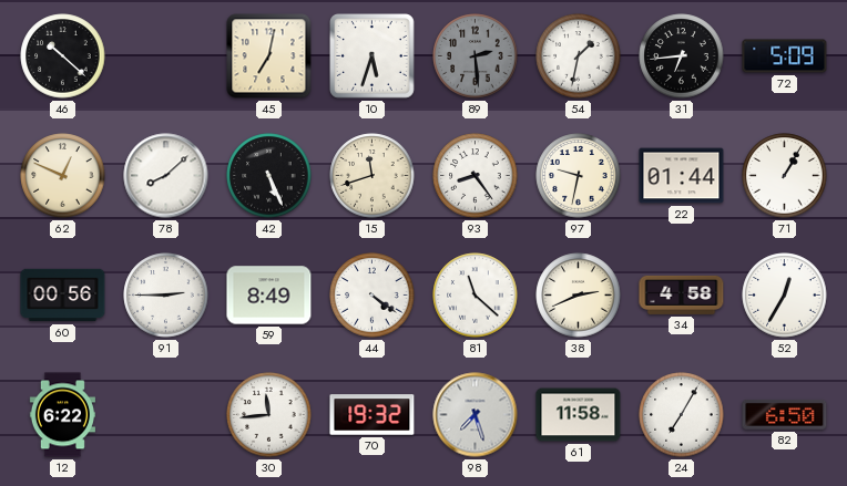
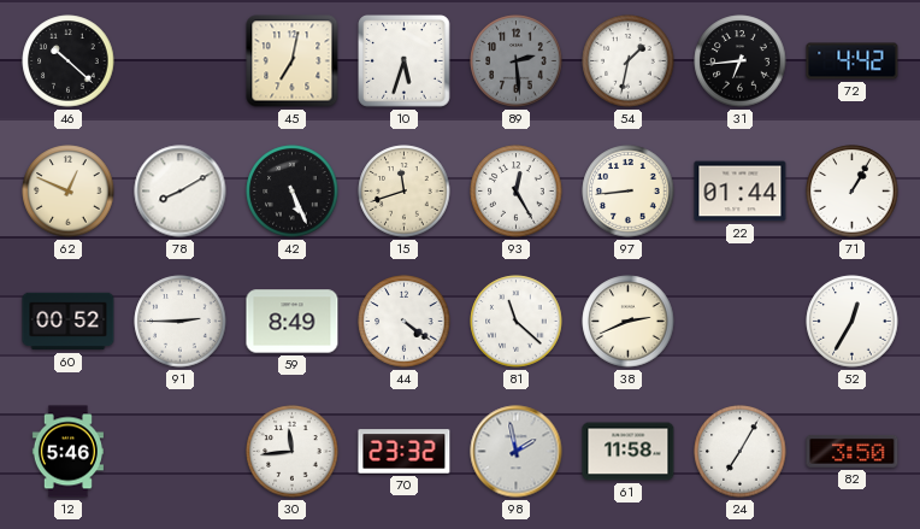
72: 5:09 -> 4:42
78: 8:08 -> 8:10
93: 8:24 -> 12:25
97: 9:32 -> 8:44
60: 00:56 -> 00:52
34: 4:58 -> none
12: 6:22 -> 5:46
70: 19:32 -> 23:32
98: 7:27 -> 1:58
82: 6:50 -> 3:50
